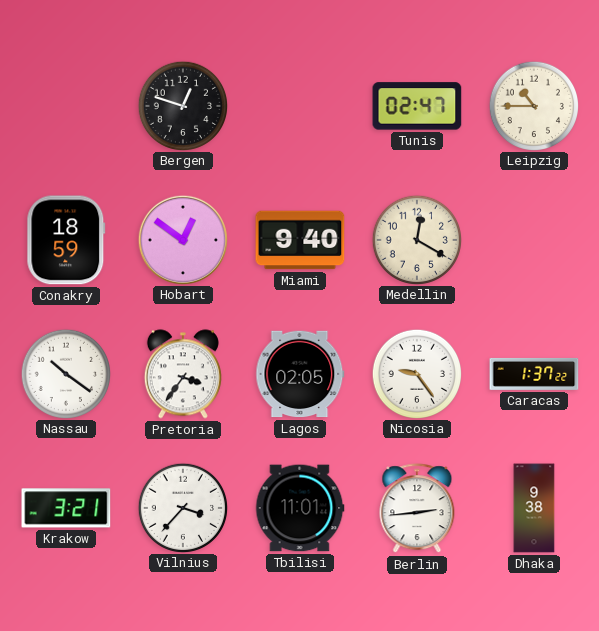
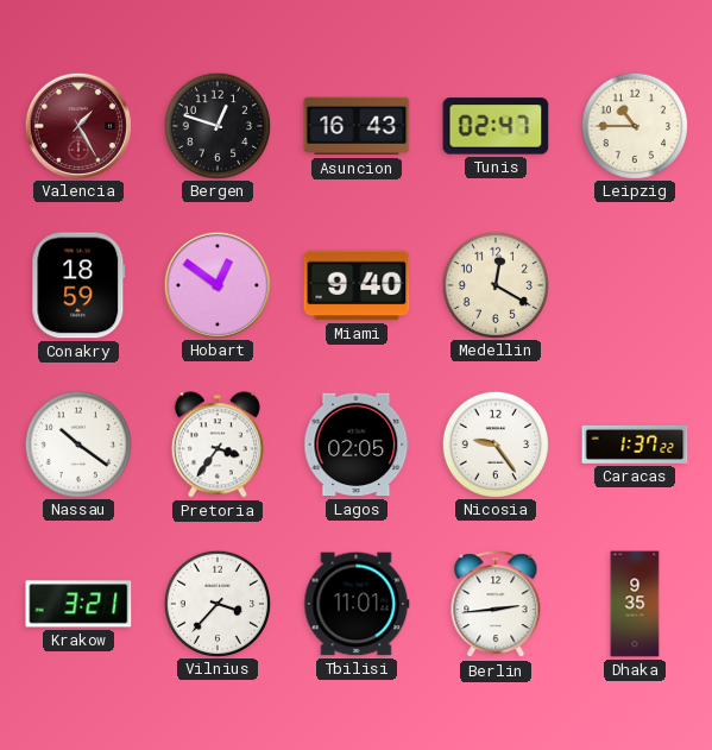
Valencia: none -> 1:25
Asuncion: none -> 16:43
Dhaka: 9:38 -> 9:35
